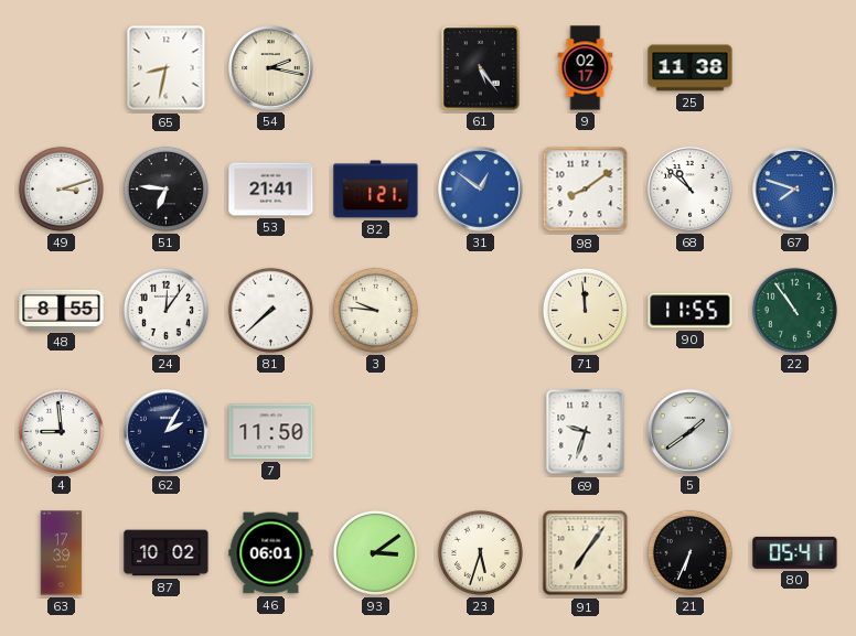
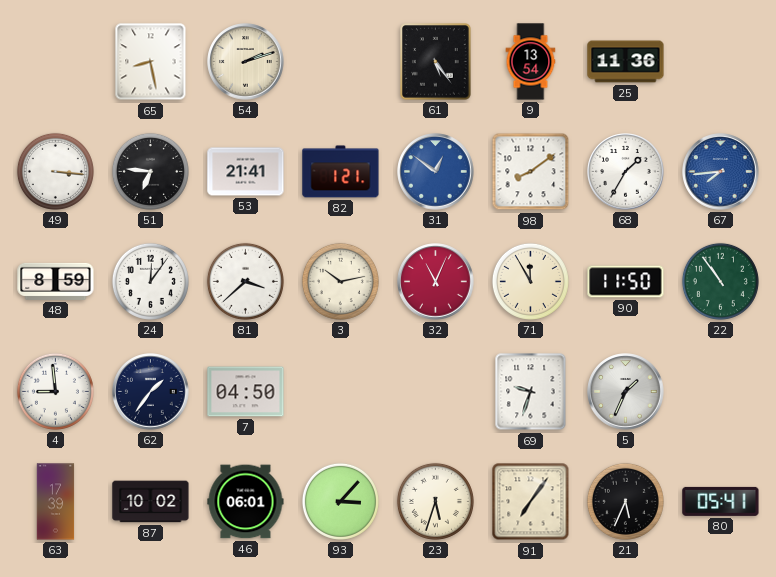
65: 8:32 -> 8:28
54: 2:17 -> 2:12
9: 02:17 -> 13:54
25: 11:38 -> 11:36
49: 3:12 -> 3:16
68: 10:52 -> 1:35
67: 7:48 -> 7:44
48: 8:55 -> 8:59
81: 7:38 -> 3:38
3: 9:46 -> 10:13
32: none -> 11:04
71: 11:59 -> 11:55
90: 11:55 -> 11:50
62: 2:05 -> 1:36
7: 11:50 -> 04:50
5: 1:39 -> 1:34
93: 3:09 -> 3:07
21: 6:34 -> 5:34
